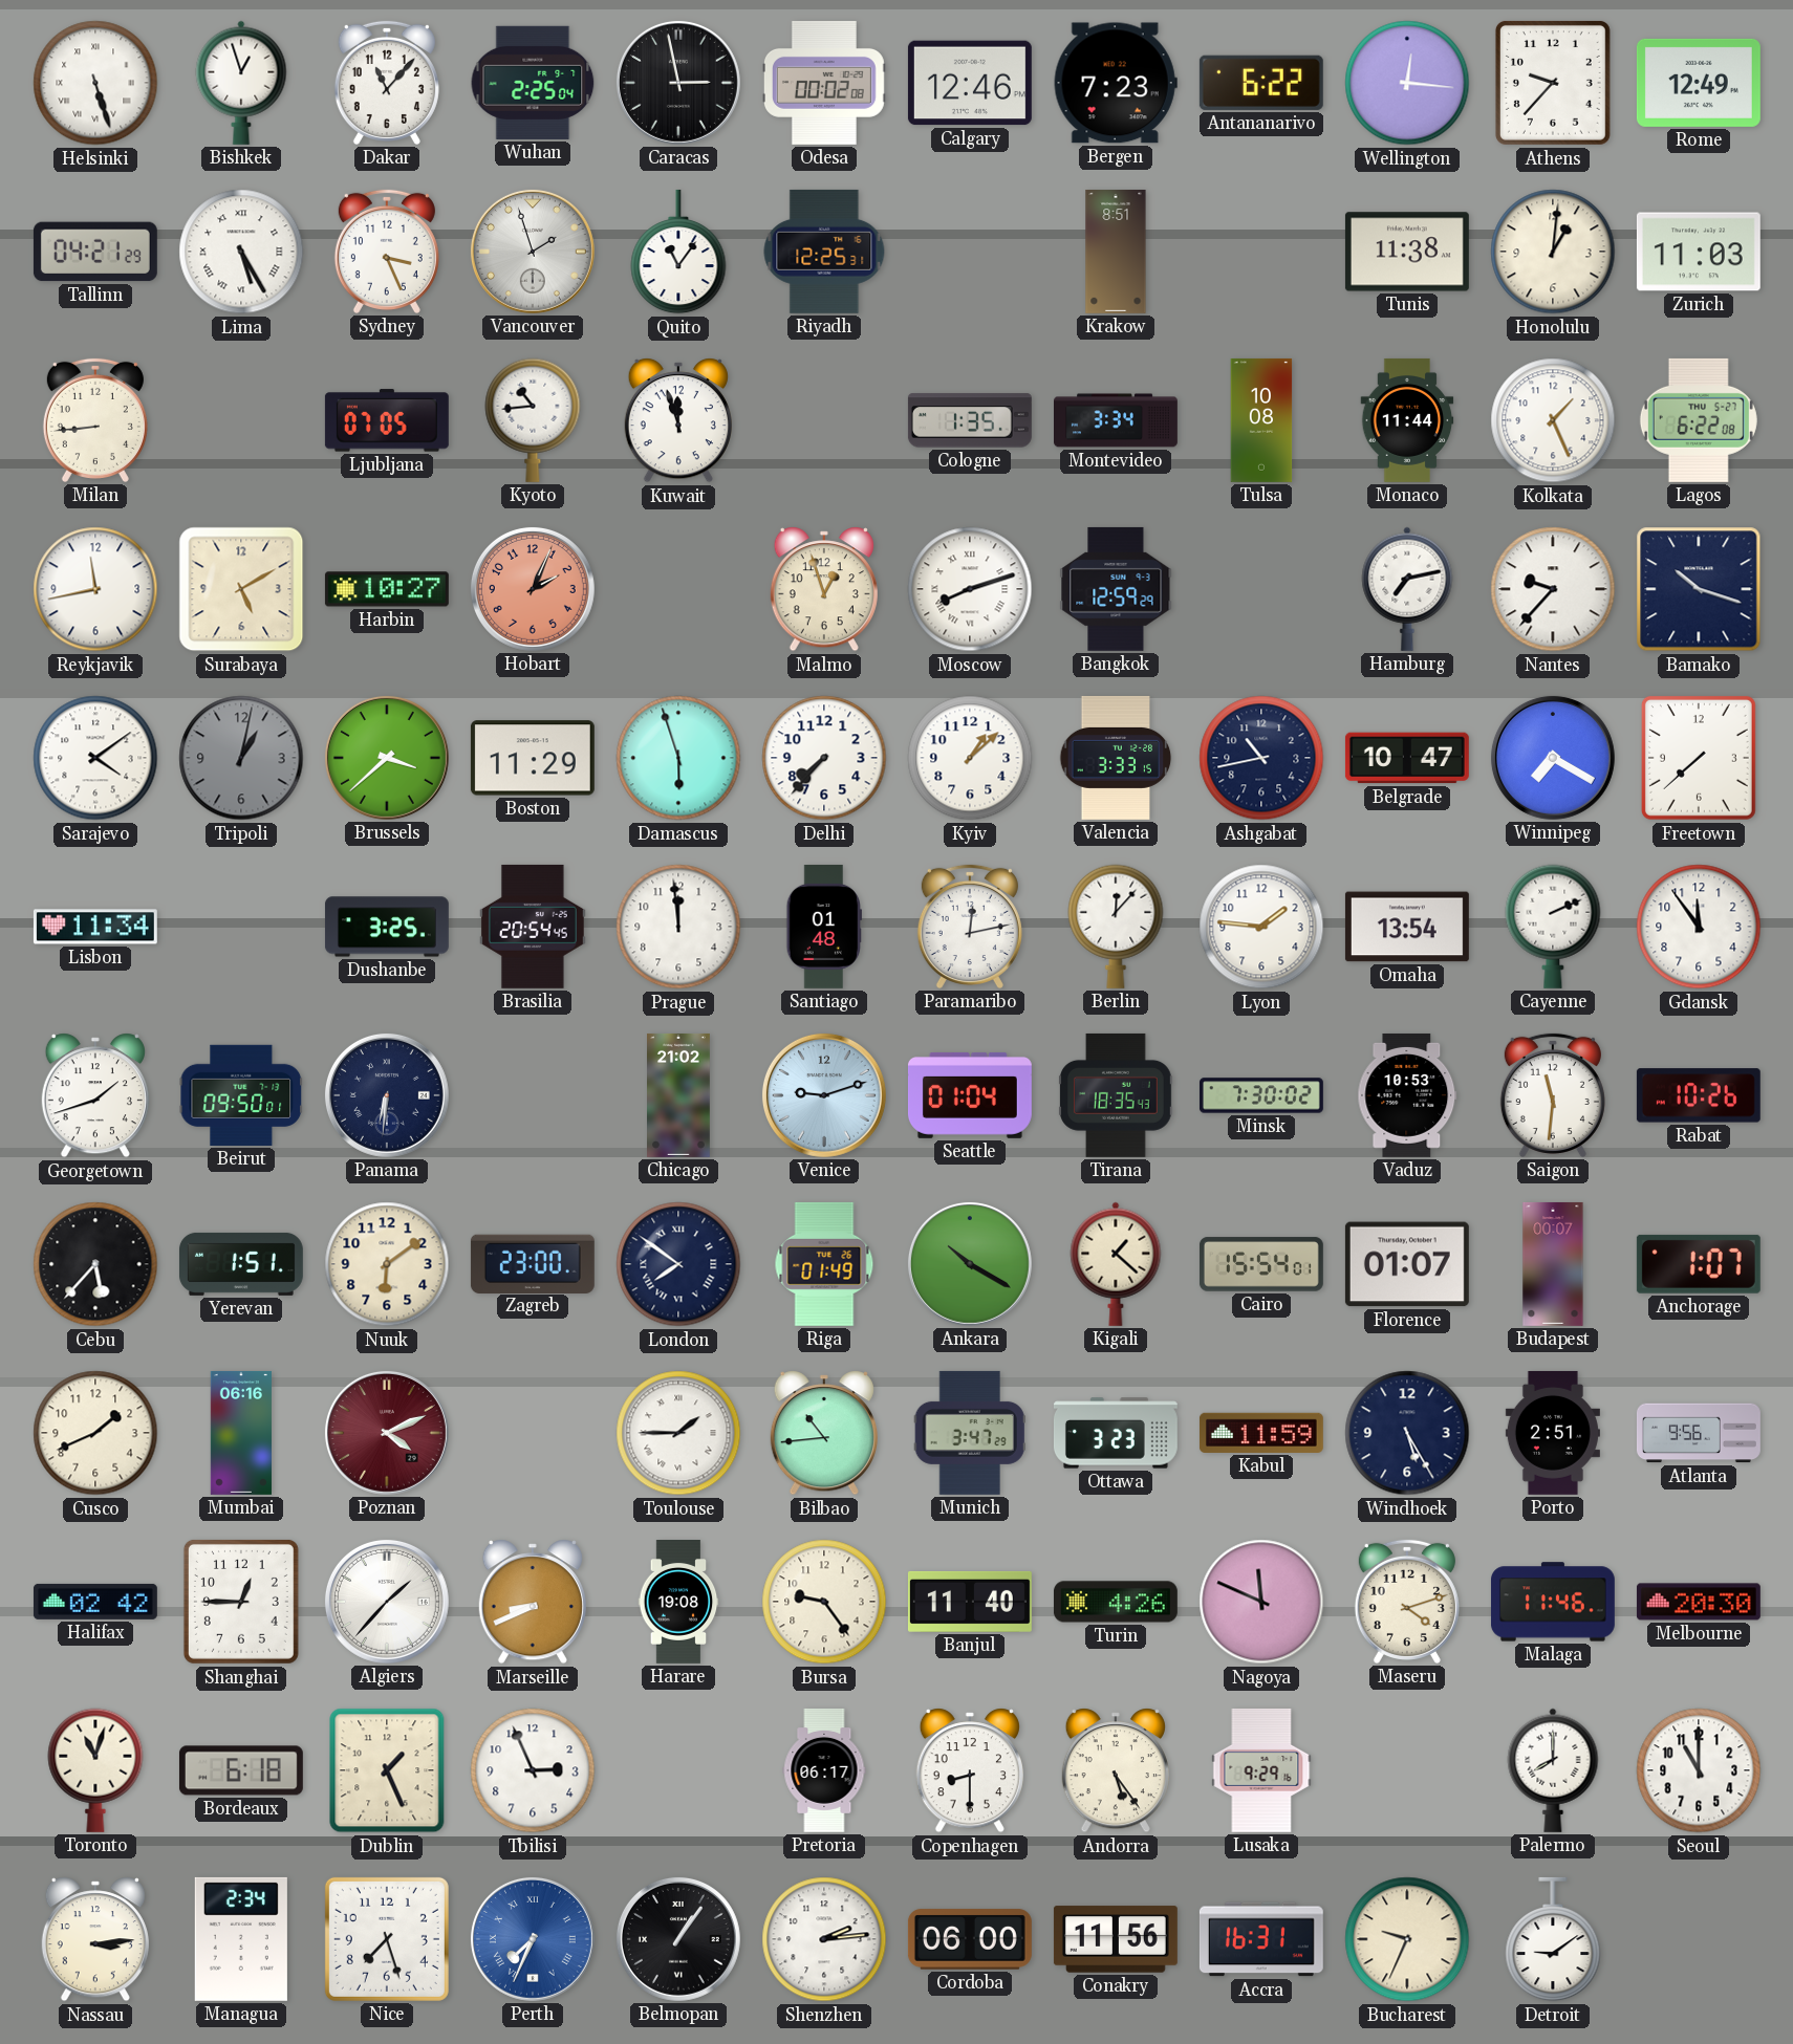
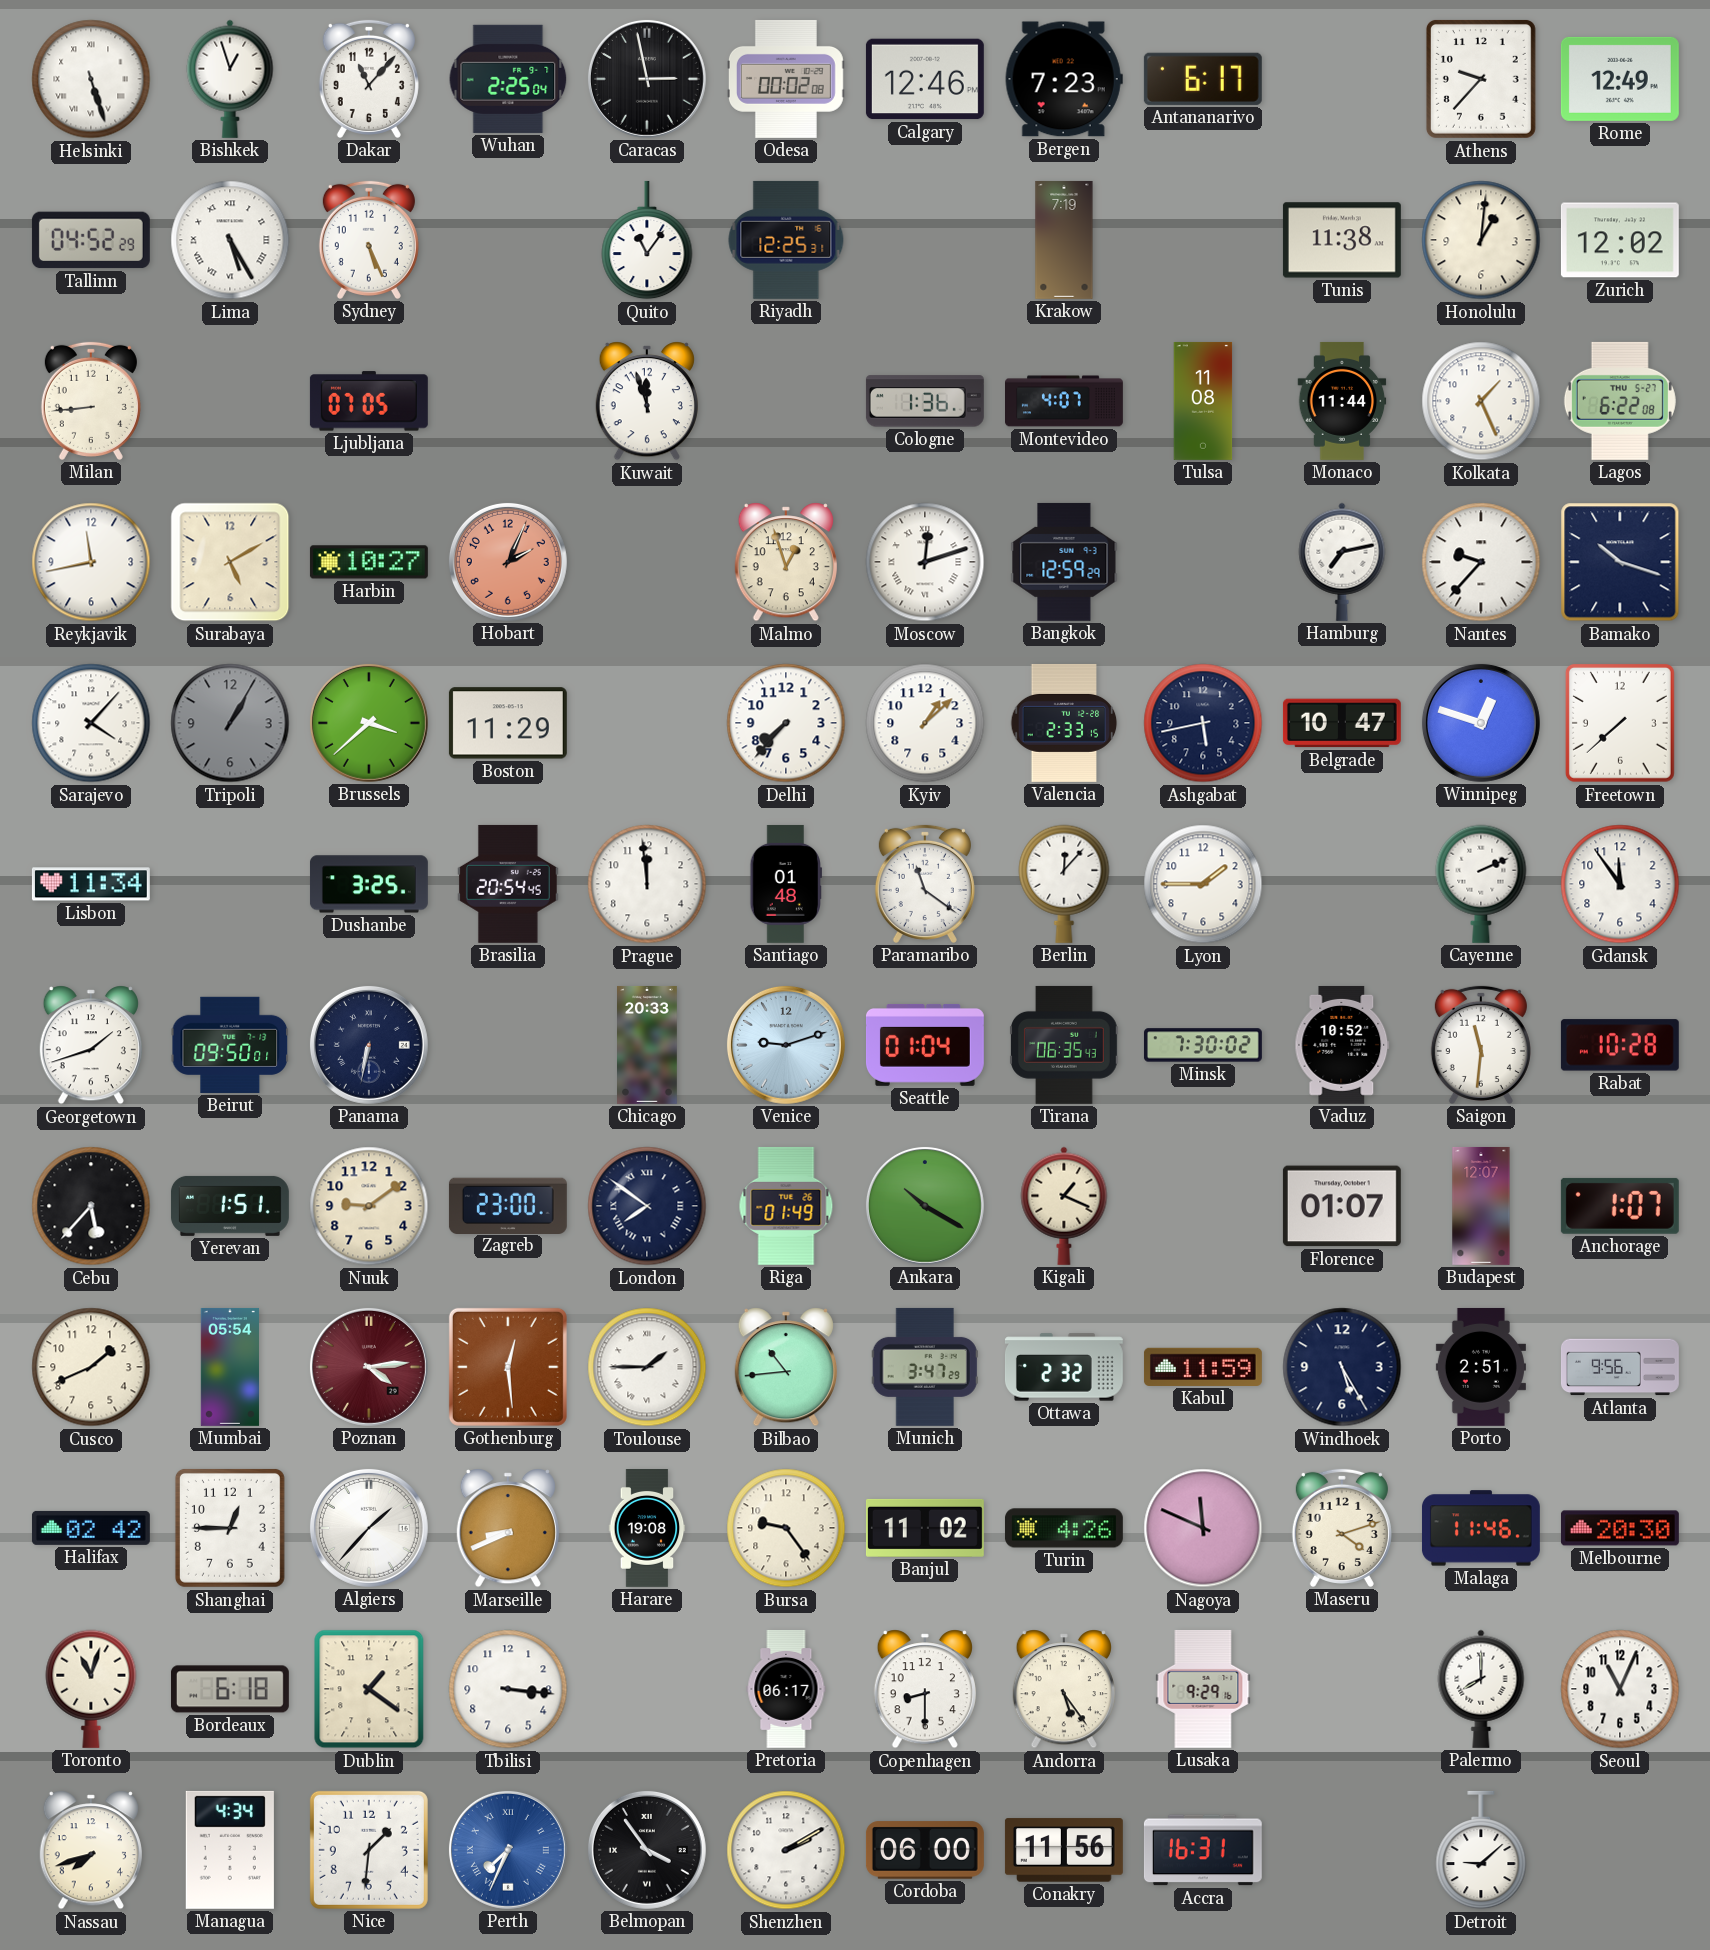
Antananarivo: 6:22 -> 6:17
Wellington: 12:16 -> none
Tallinn: 04:21 -> 04:52
Sydney: 3:26 -> 5:26
Vancouver: 1:57 -> none
Krakow: 8:51 -> 7:19
Zurich: 11:03 -> 12:02
Kyoto: 10:44 -> none
Cologne: 1:35 -> 1:36
Montevideo: 3:34 -> 4:07
Tulsa: 10:08 -> 11:08
Moscow: 8:12 -> 12:12
Sarajevo: 4:09 -> 4:07
Tripoli: 1:02 -> 1:05
Damascus: 5:57 -> none
Valencia: 3:33 -> 2:33
Ashgabat: 10:43 -> 5:43
Winnipeg: 7:20 -> 12:48
Paramaribo: 12:13 -> 11:21
Lyon: 1:46 -> 1:45
Omaha: 13:54 -> none
Panama: 6:31 -> 6:32
Chicago: 21:02 -> 20:33
Tirana: 18:35 -> 06:35
Vaduz: 10:53 -> 10:52
Rabat: 10:26 -> 10:28
Nuuk: 6:09 -> 9:09
Kigali: 1:22 -> 1:19
Cairo: 15:54 -> none
Budapest: 00:07 -> 12:07
Mumbai: 06:16 -> 05:54
Poznan: 4:11 -> 4:14
Gothenburg: none -> 12:29
Ottawa: 3:23 -> 2:32
Banjul: 11:40 -> 11:02
Dublin: 1:26 -> 1:21
Tbilisi: 2:56 -> 3:16
Seoul: 11:00 -> 11:04
Nassau: 3:14 -> 7:42
Managua: 2:34 -> 4:34
Nice: 7:27 -> 1:31
Belmopan: 1:06 -> 3:54
Shenzhen: 2:14 -> 2:10
Bucharest: 9:34 -> none
Detroit: 9:09 -> 9:08
